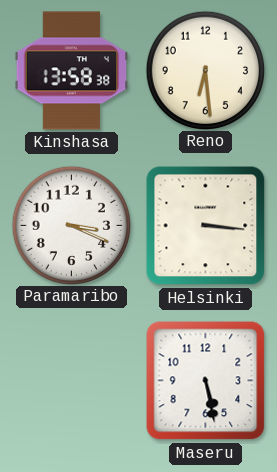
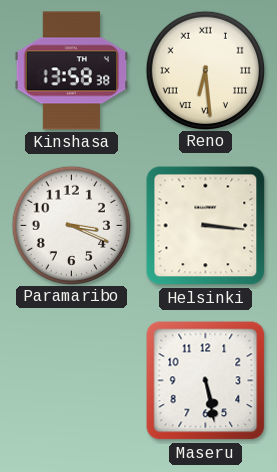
Reno numerals: Arabic -> Roman
